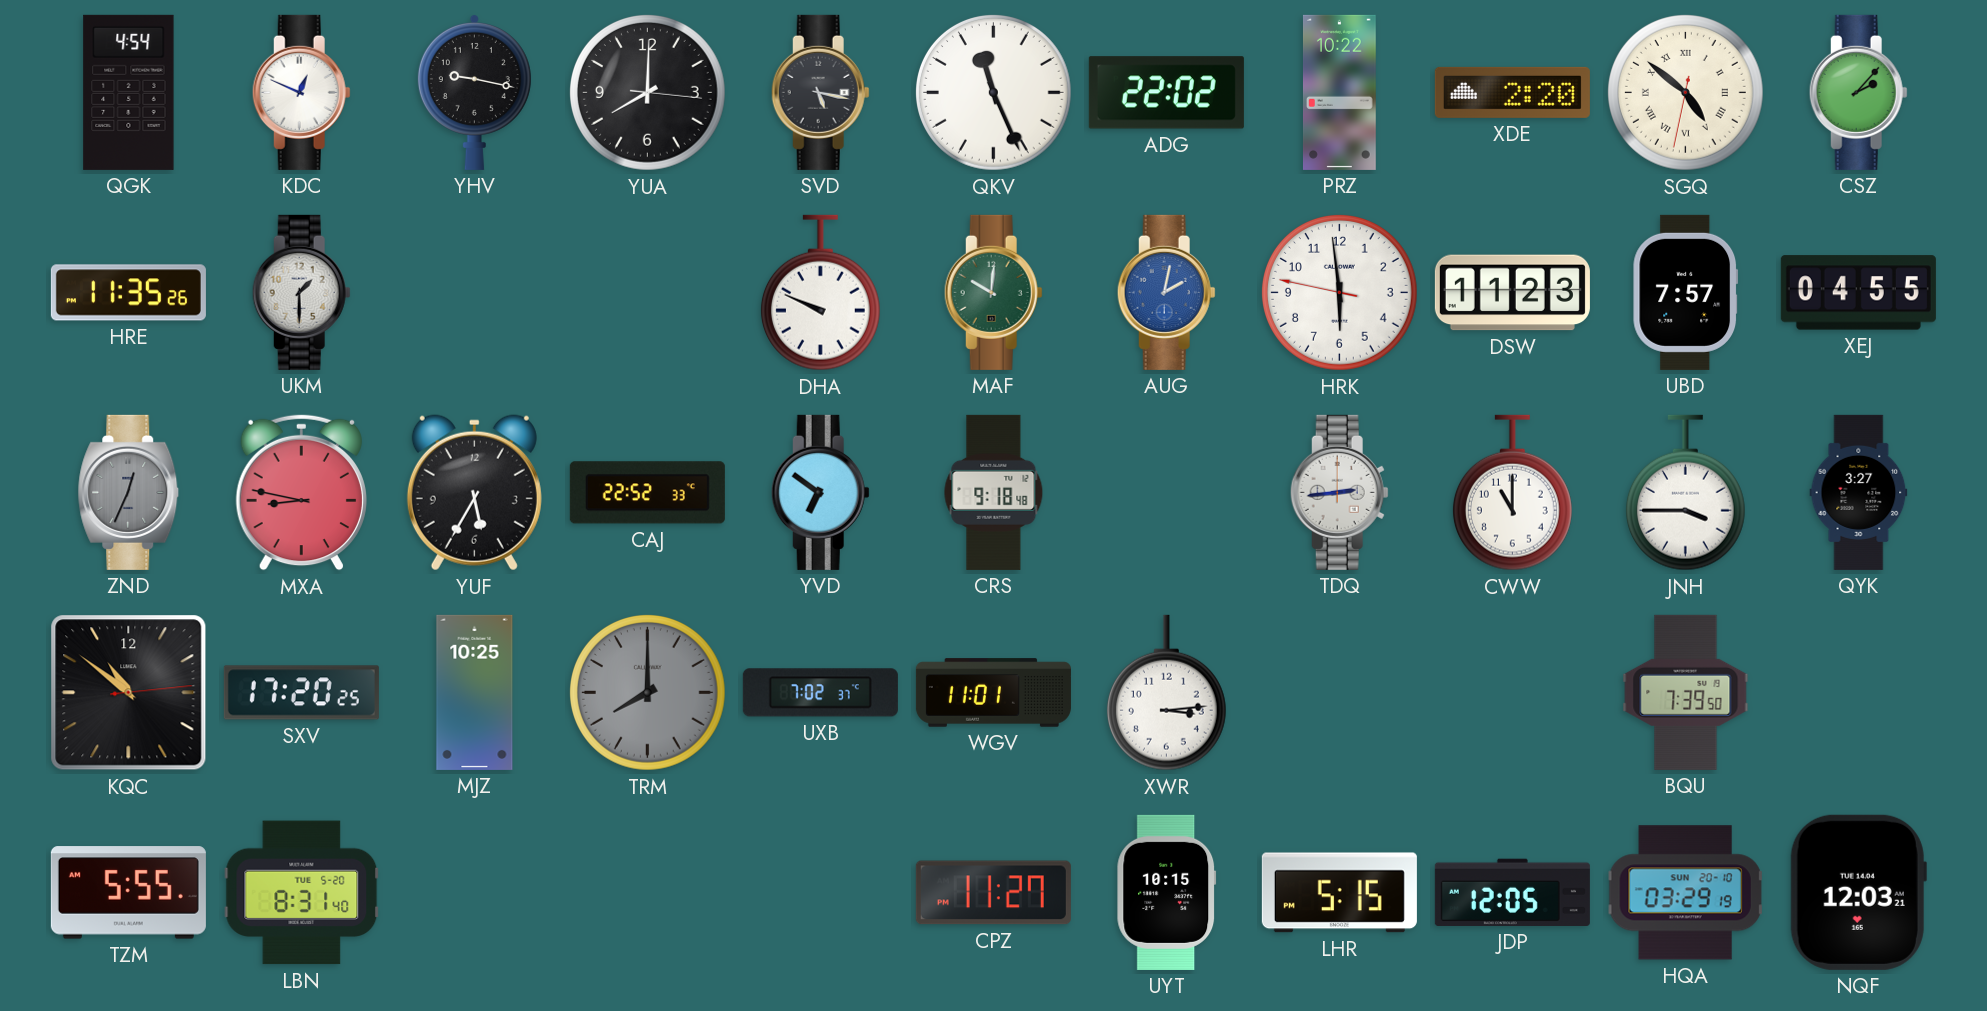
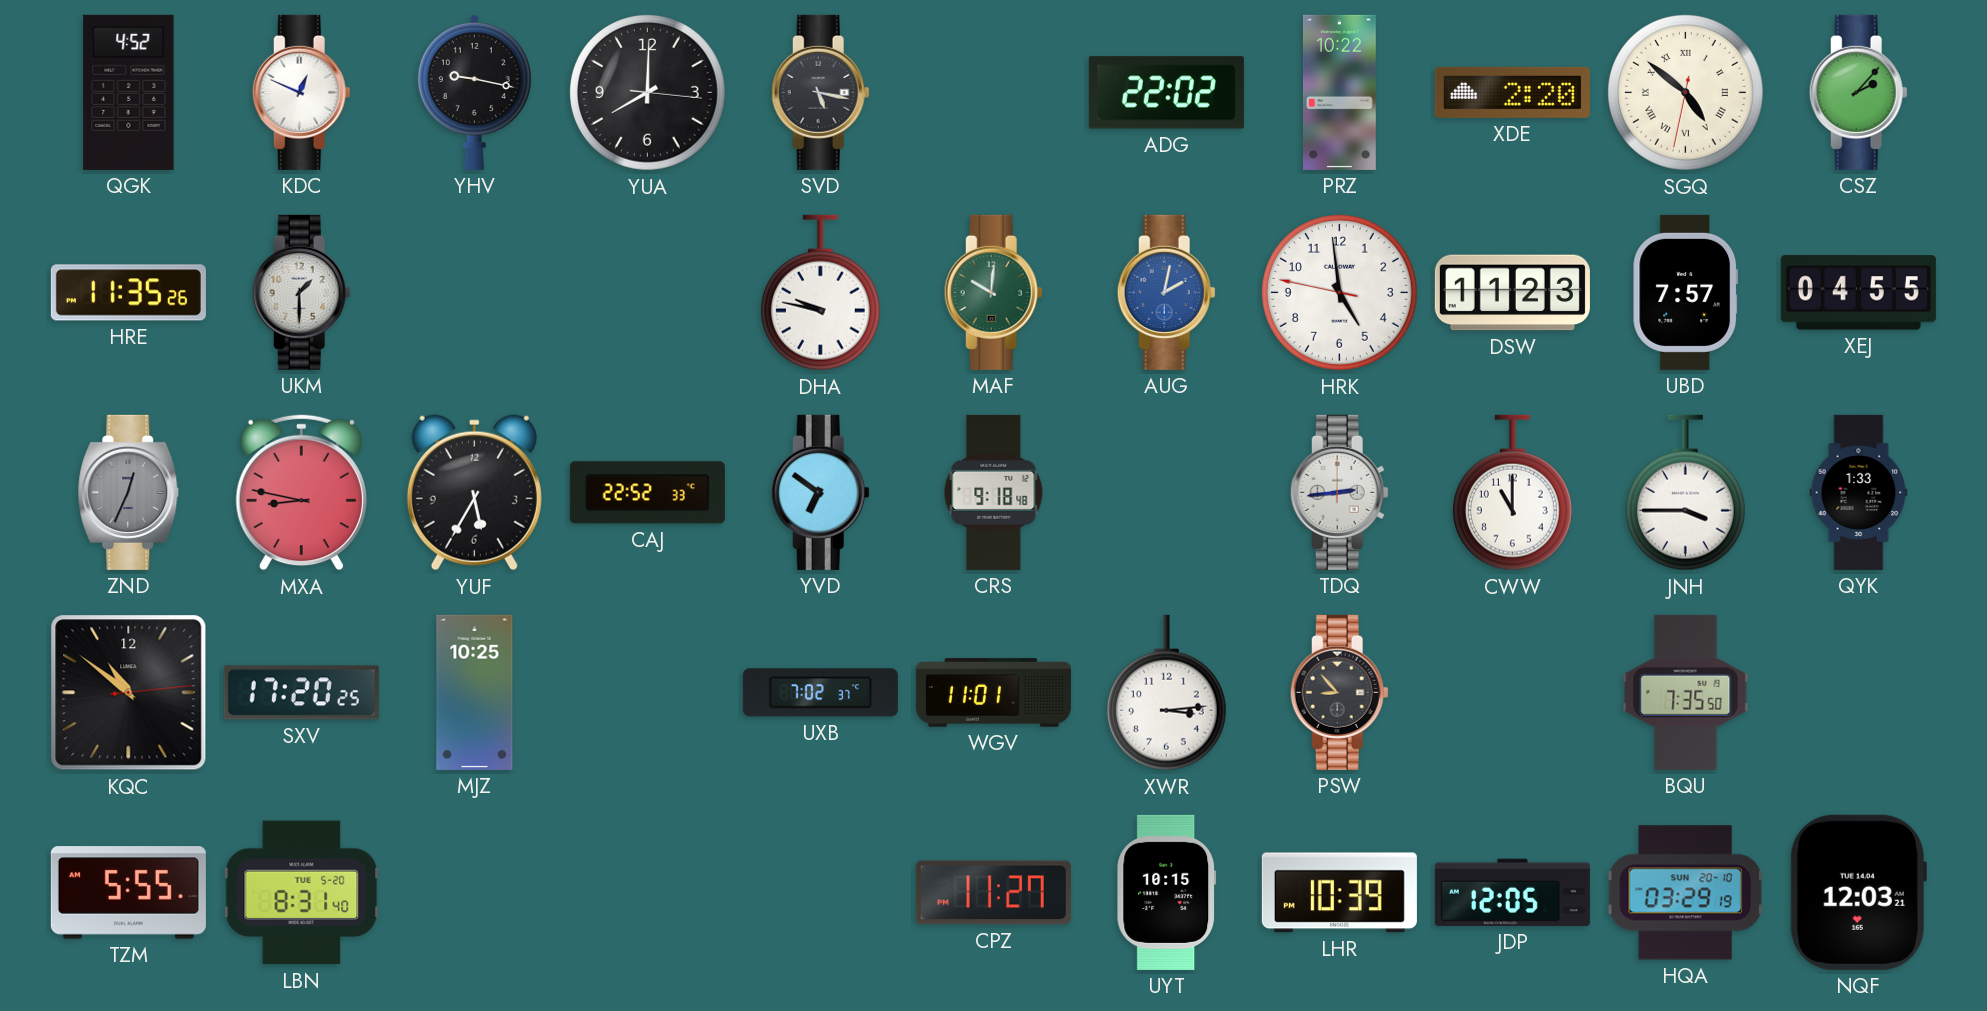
QGK: 4:54 -> 4:52
QKV: 11:26 -> none
DHA: 9:49 -> 9:47
HRK: 5:58 -> 4:58
QYK: 3:27 -> 1:33
TRM: 8:00 -> none
PSW: none -> 8:53
BQU: 7:39 -> 7:35
LHR: 5:15 -> 10:39
